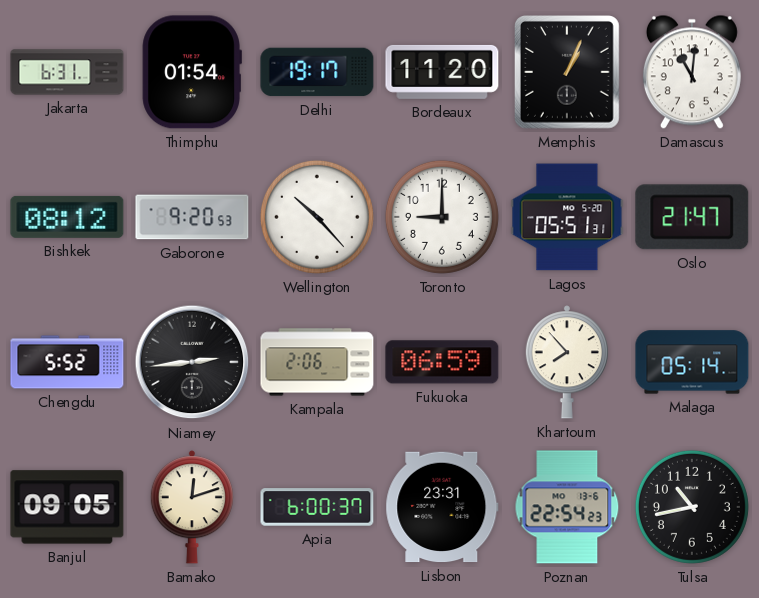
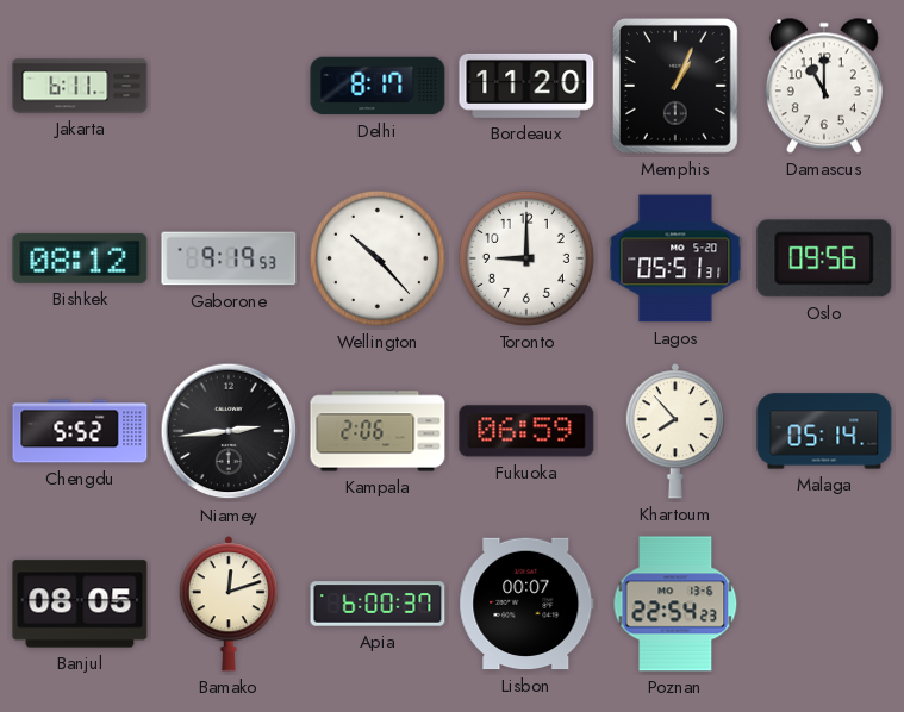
Jakarta: 6:31 -> 6:11
Thimphu: 01:54 -> none
Delhi: 19:17 -> 8:17
Damascus: 11:01 -> 11:00
Gaborone: 9:20 -> 9:19
Oslo: 21:47 -> 09:56
Banjul: 09:05 -> 08:05
Lisbon: 23:31 -> 00:07
Tulsa: 10:43 -> none
